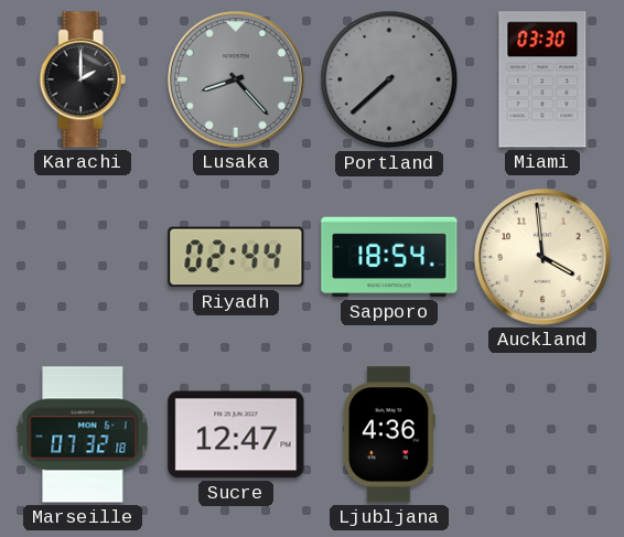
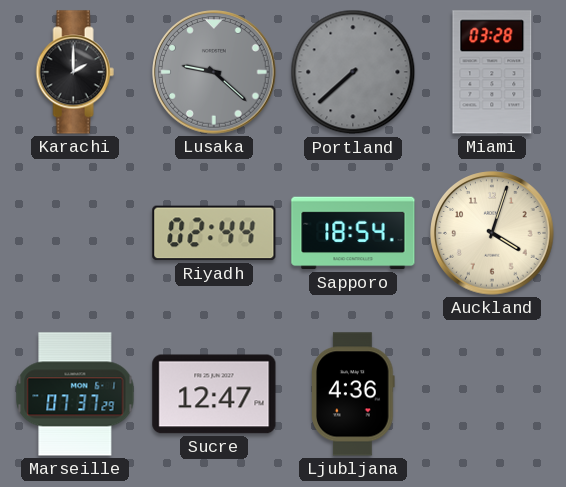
Lusaka: 8:23 -> 9:22
Miami: 03:30 -> 03:28
Auckland: 3:59 -> 4:03
Marseille: 07:32 -> 07:37
